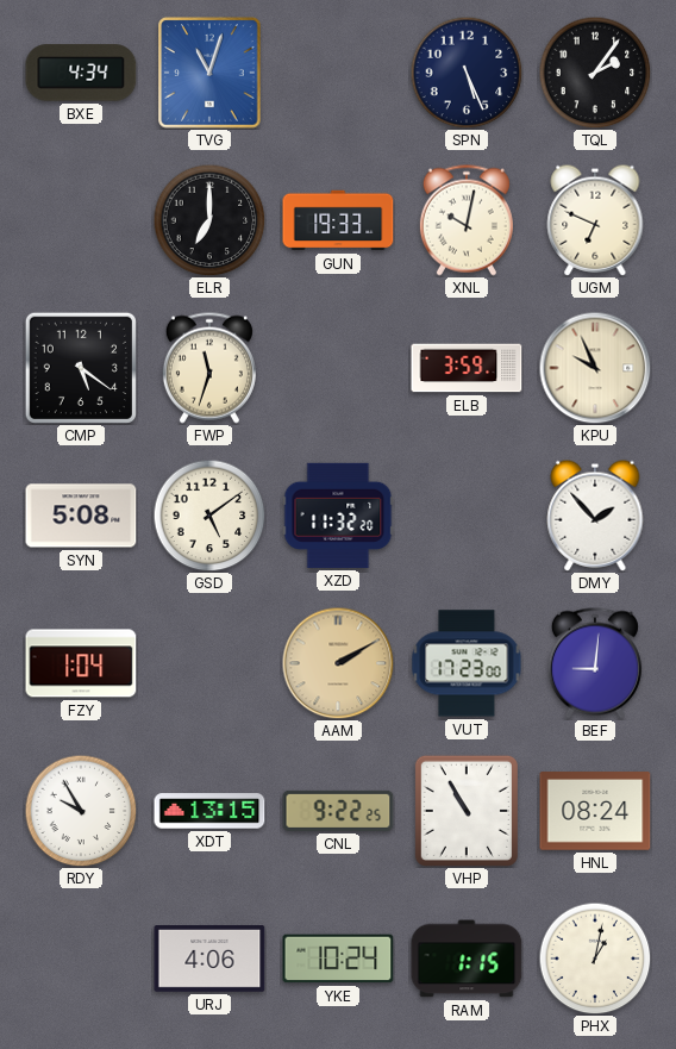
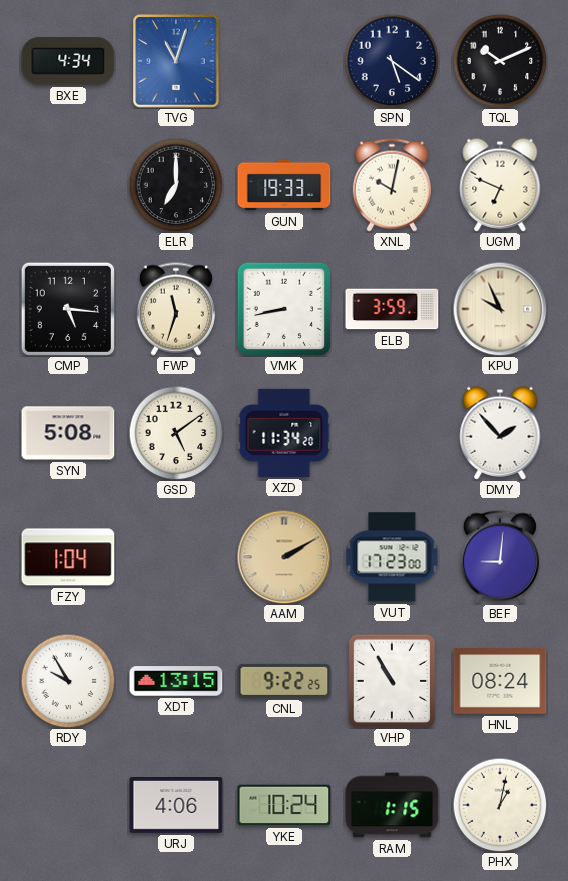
SPN: 5:26 -> 5:21
TQL: 2:06 -> 10:11
CMP: 5:21 -> 5:16
VMK: none -> 8:43
XZD: 11:32 -> 11:34
